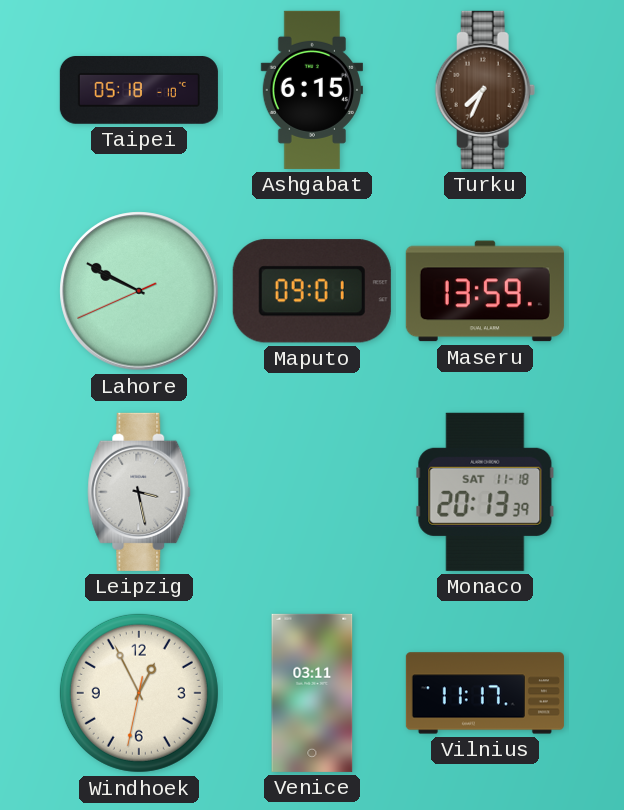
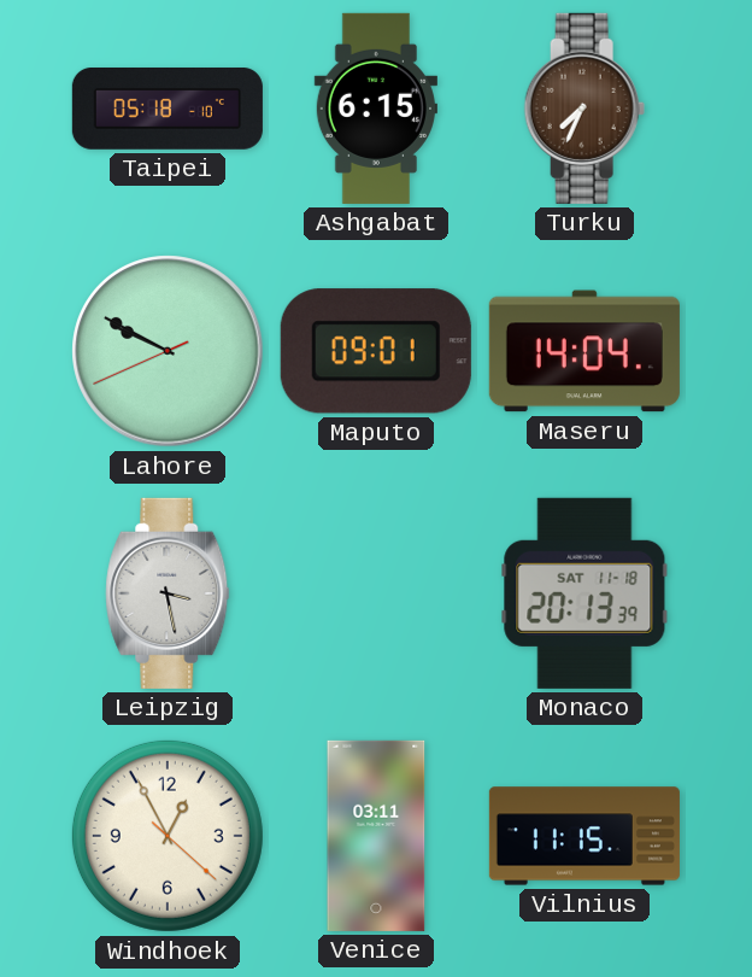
Maseru: 13:59 -> 14:04
Windhoek: 12:55:32 -> 12:55:22
Vilnius: 11:17 -> 11:15
